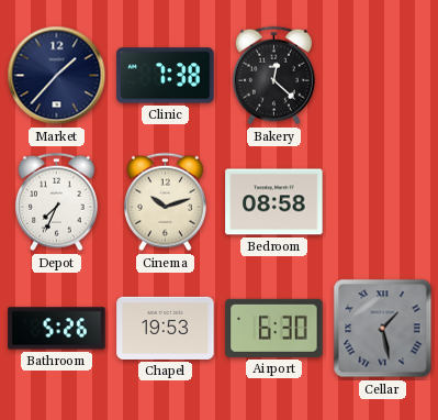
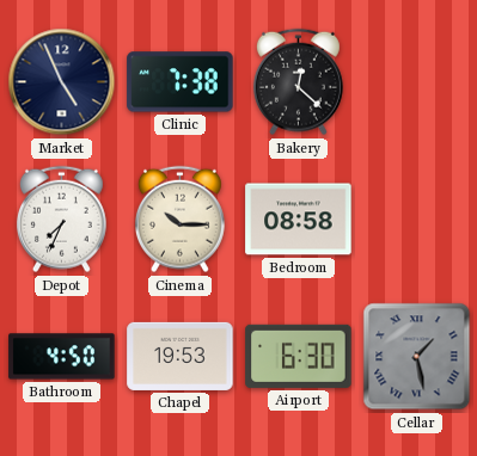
Market: 1:37 -> 4:56
Cinema: 10:12 -> 10:15
Bathroom: 5:26 -> 4:50
